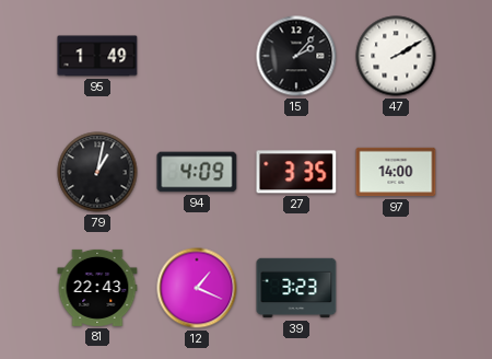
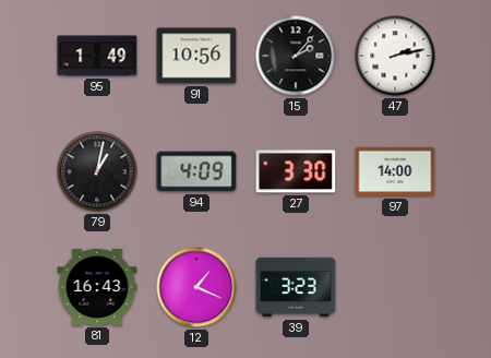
91: none -> 10:56
47: 2:10 -> 2:13
27: 3:35 -> 3:30
81: 22:43 -> 16:43
